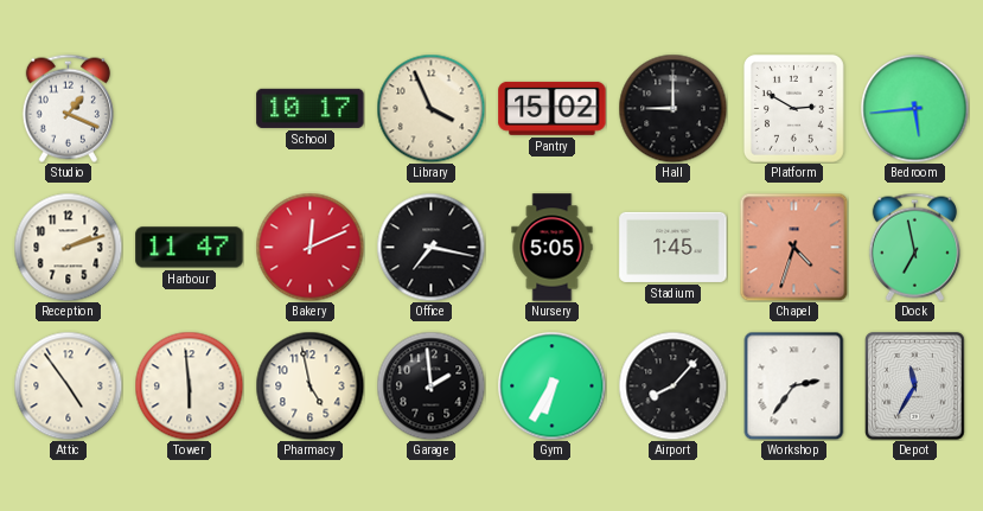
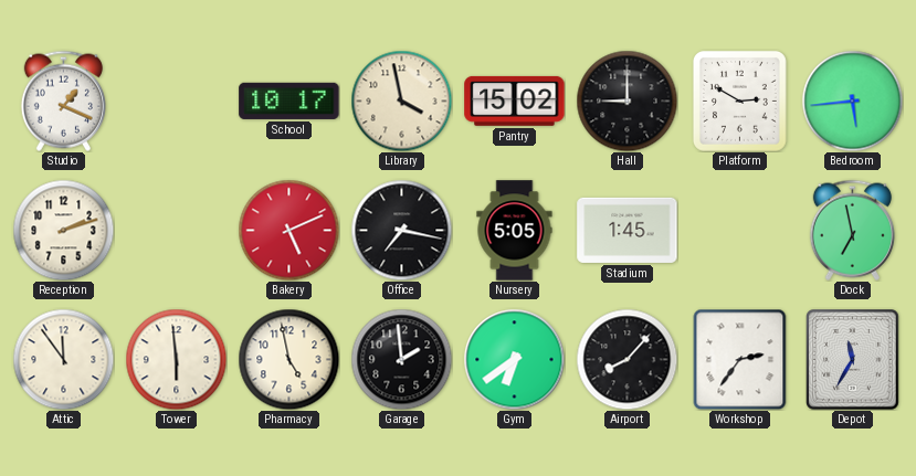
Library: 3:56 -> 3:58
Harbour: 11:47 -> none
Bakery: 12:11 -> 5:11
Chapel: 4:33 -> none
Attic: 4:54 -> 11:54
Gym: 6:35 -> 6:39
